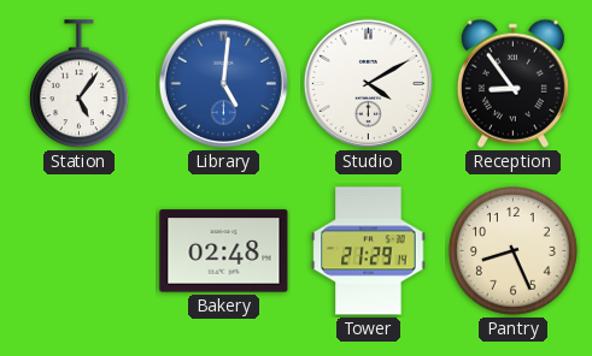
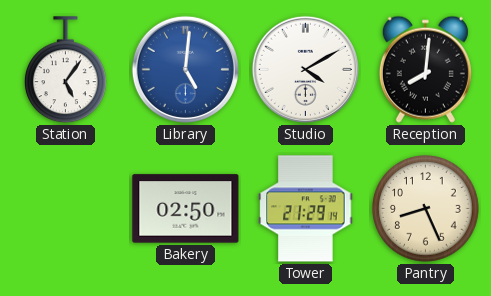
Reception: 8:54 -> 8:01
Bakery: 02:48 -> 02:50
